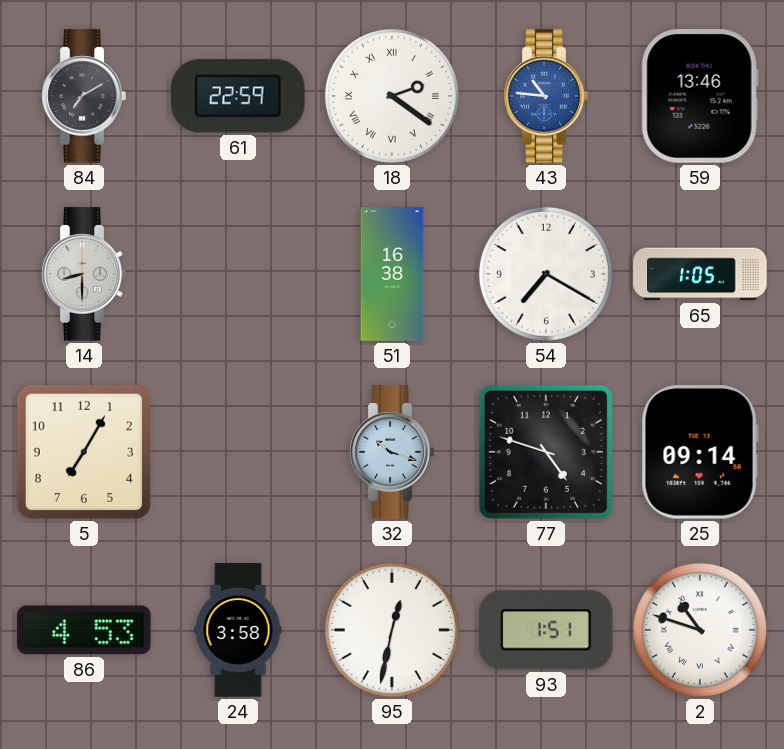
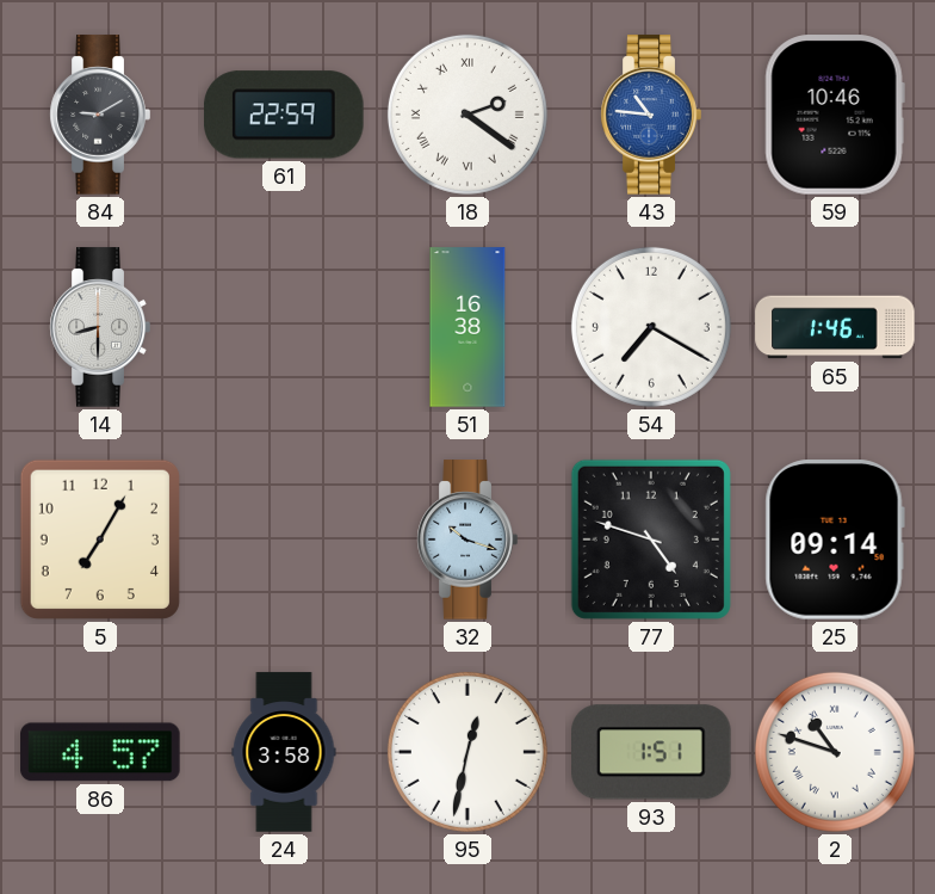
84: 7:10 -> 9:10
59: 13:46 -> 10:46
65: 1:05 -> 1:46
86: 4:53 -> 4:57
